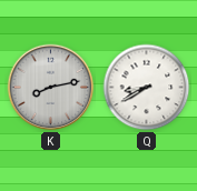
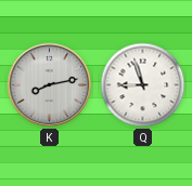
Q: 8:40 -> 8:57
